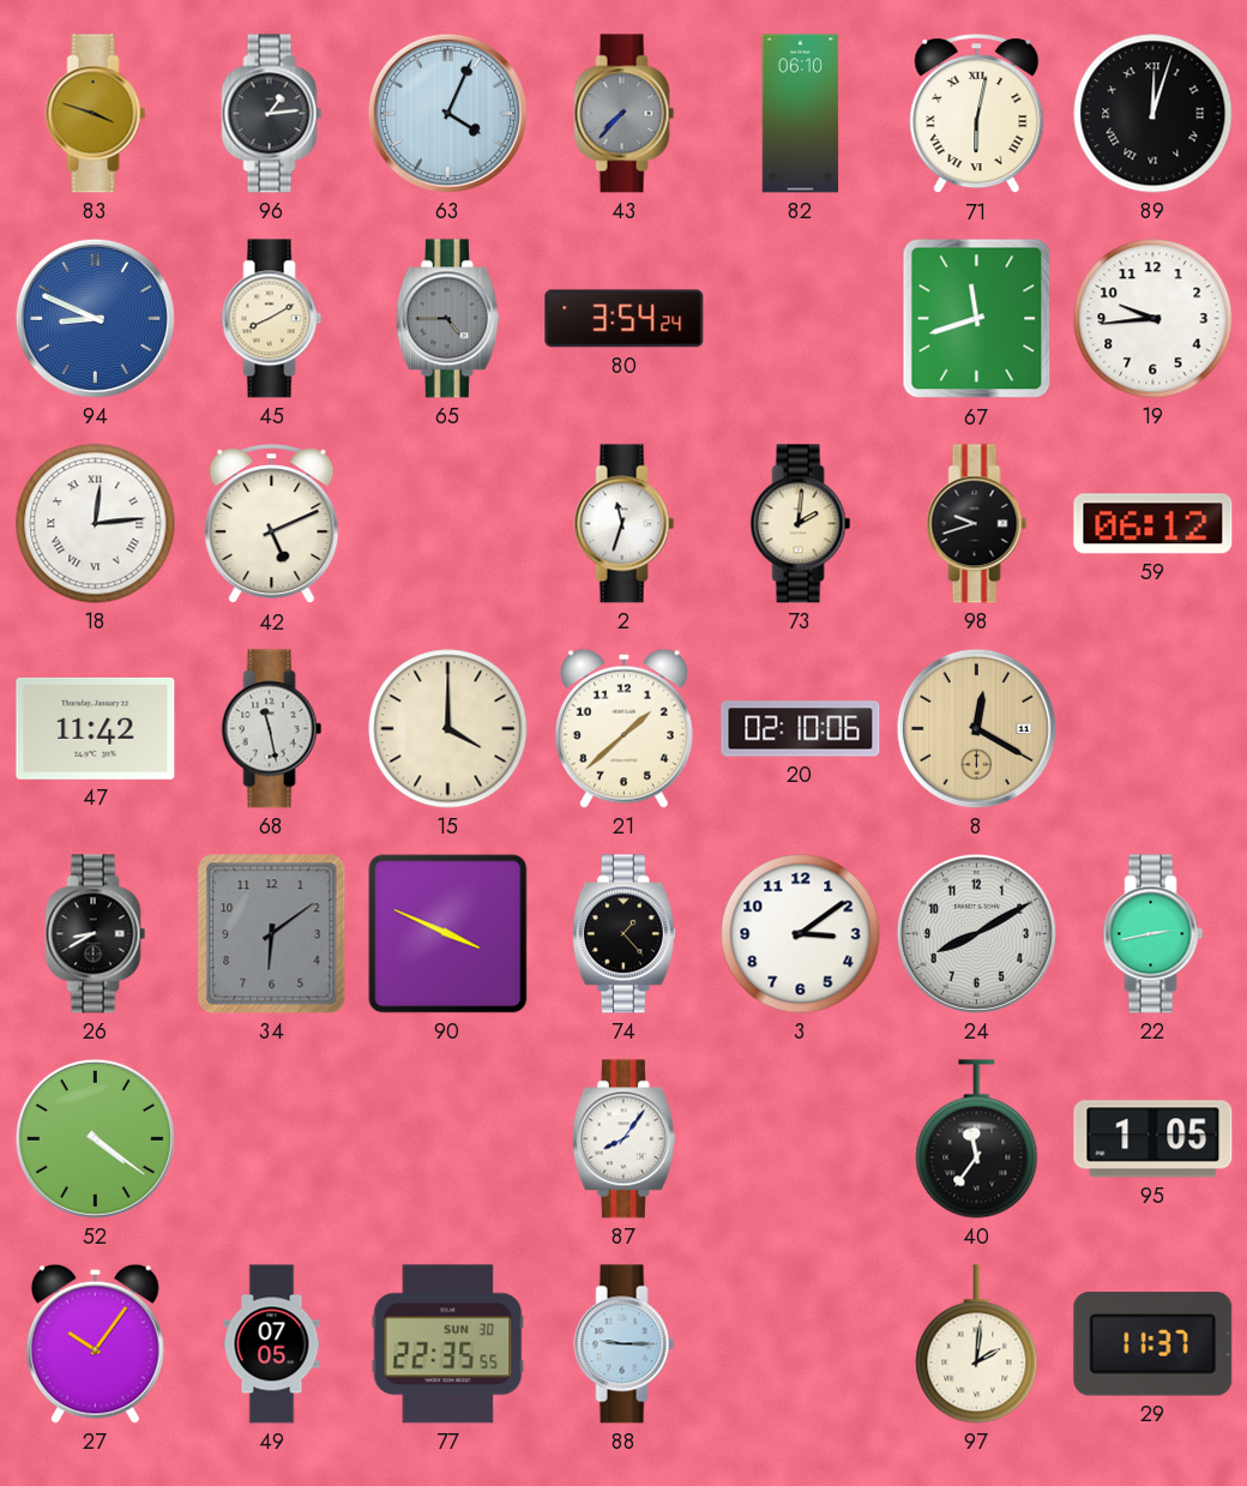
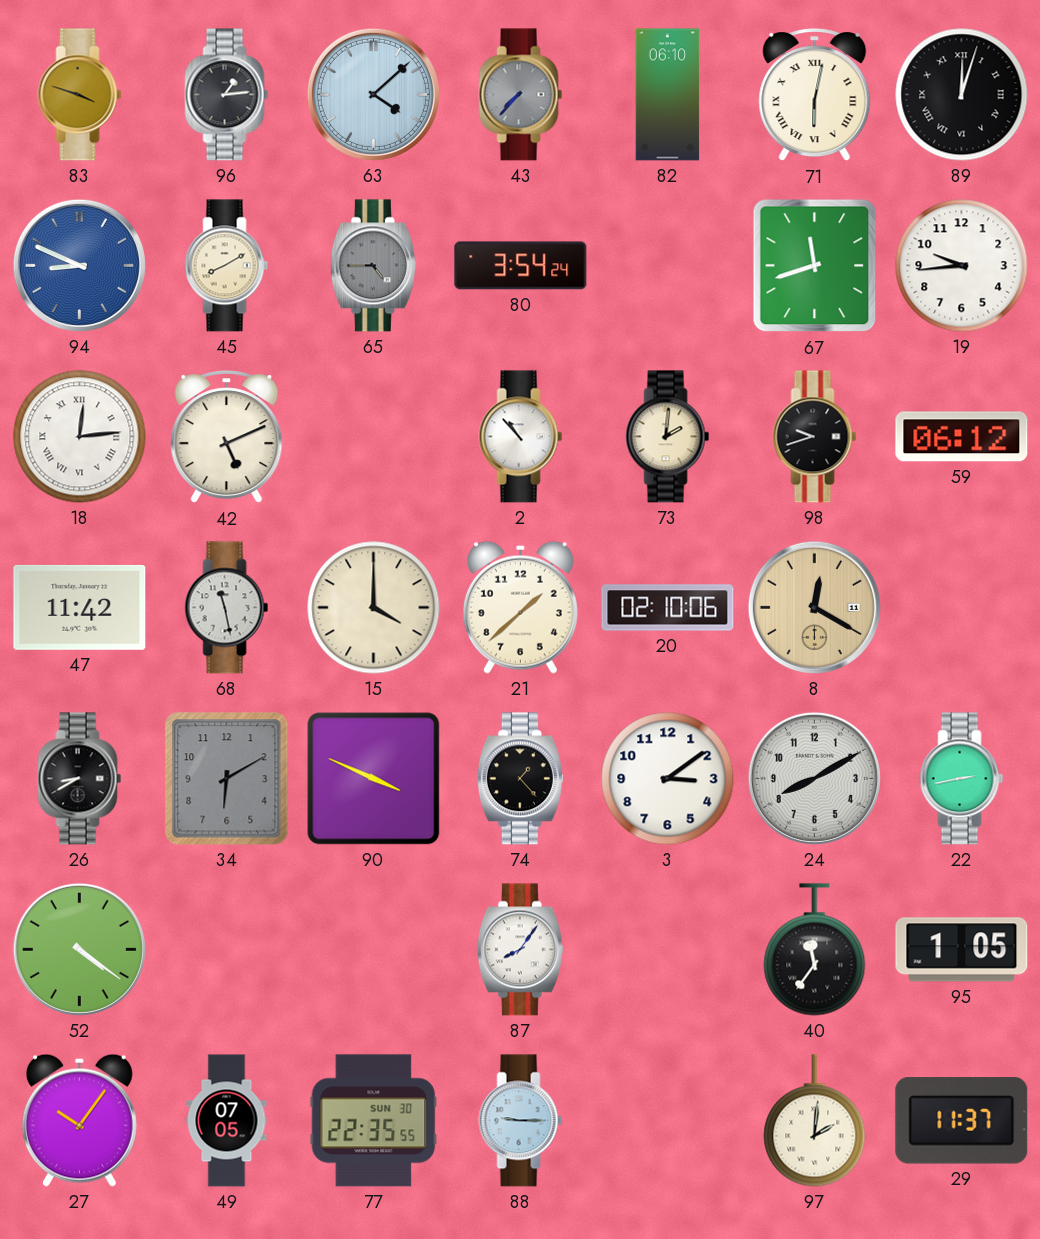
63: 4:04 -> 4:08
2: 11:33 -> 10:53
34: 6:09 -> 6:10
